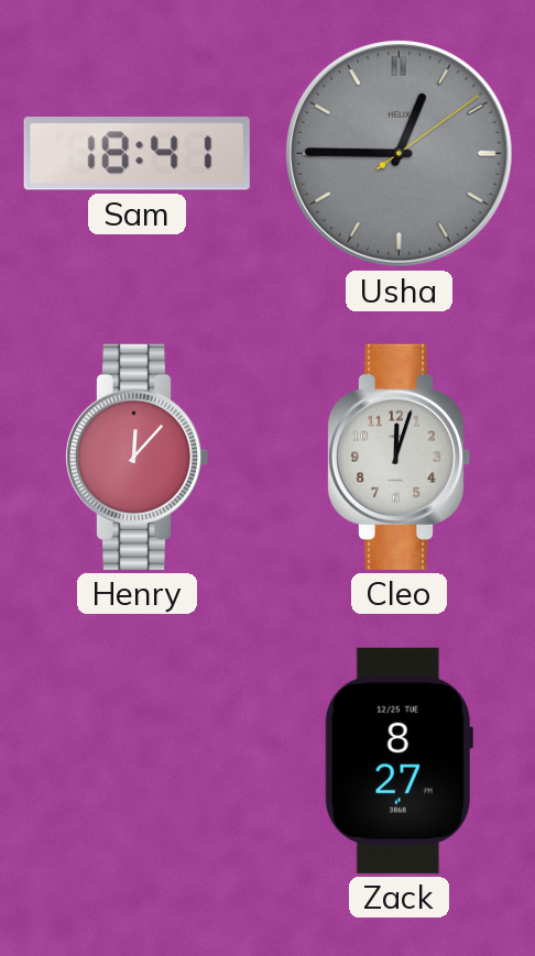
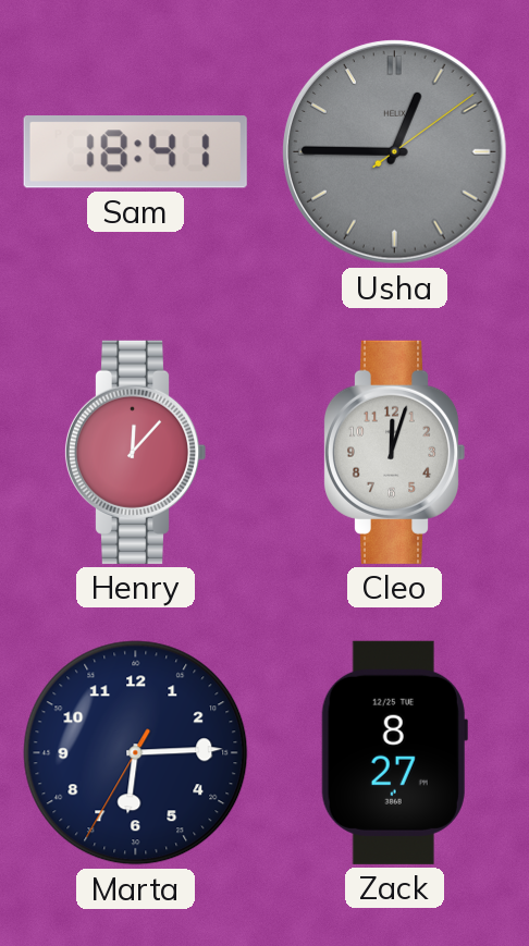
Marta: none -> 6:14
